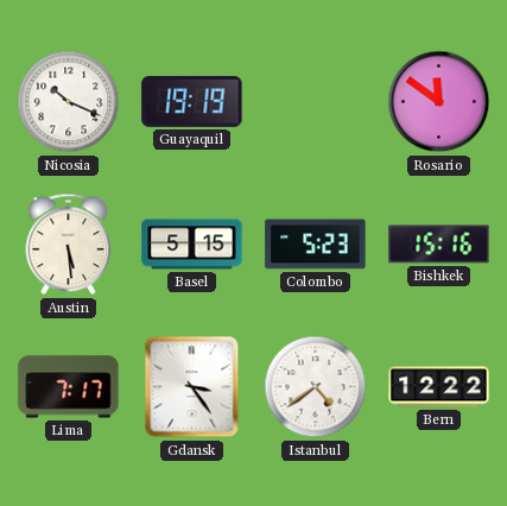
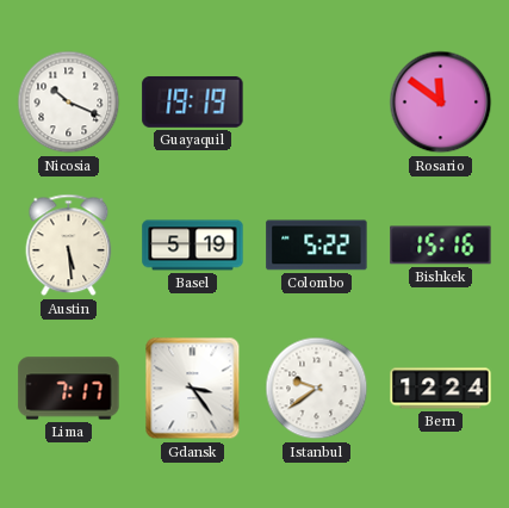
Basel: 5:15 -> 5:19
Colombo: 5:23 -> 5:22
Istanbul: 4:39 -> 9:39
Bern: 12:22 -> 12:24
